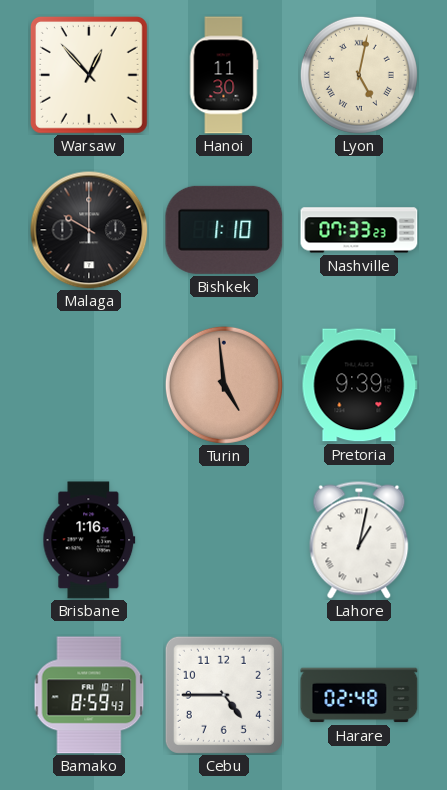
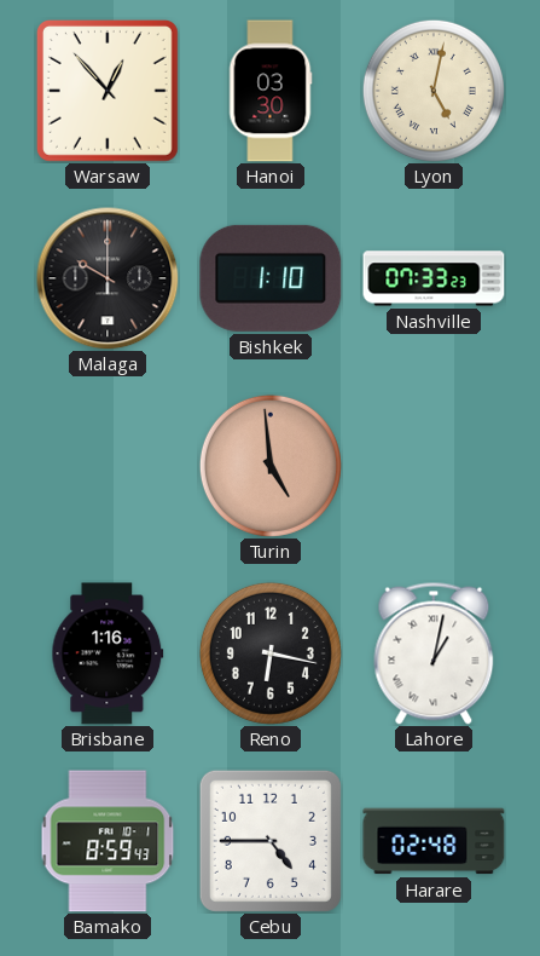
Hanoi: 11:30 -> 03:30
Pretoria: 9:39 -> none
Reno: none -> 6:17
